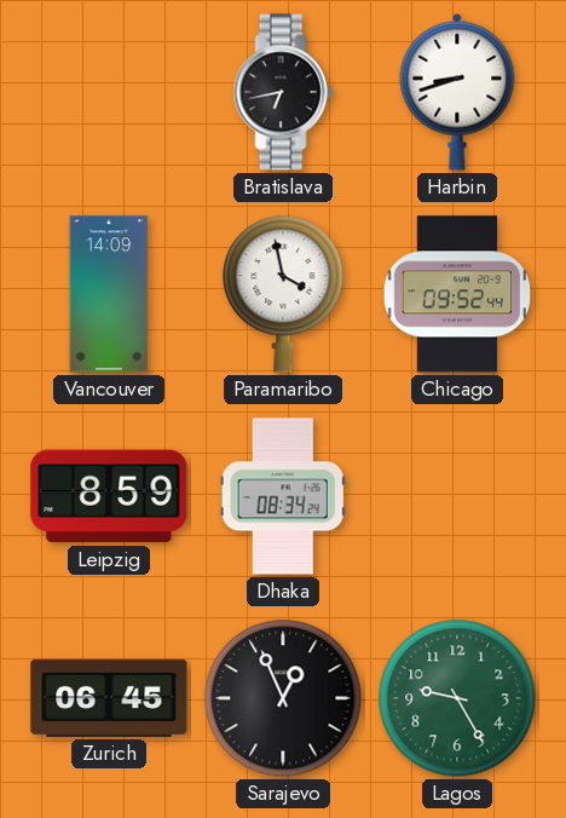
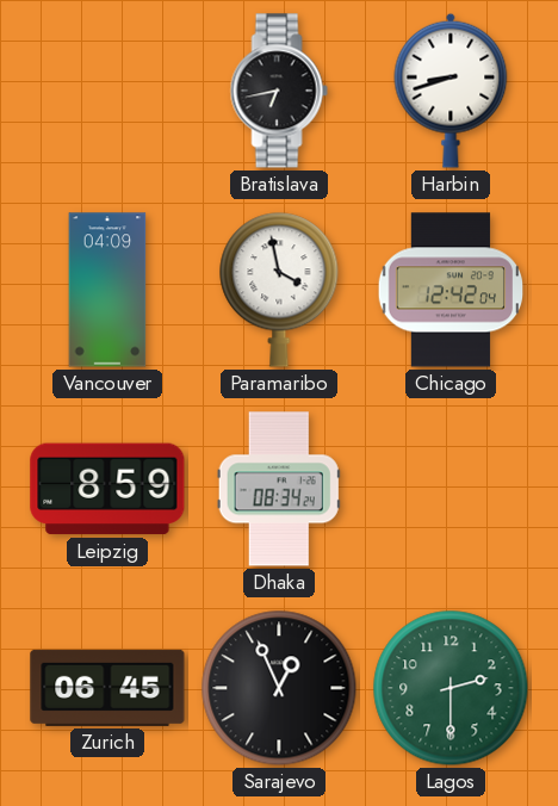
Vancouver: 14:09 -> 04:09
Chicago: 09:52 -> 12:42
Lagos: 9:25 -> 2:30
